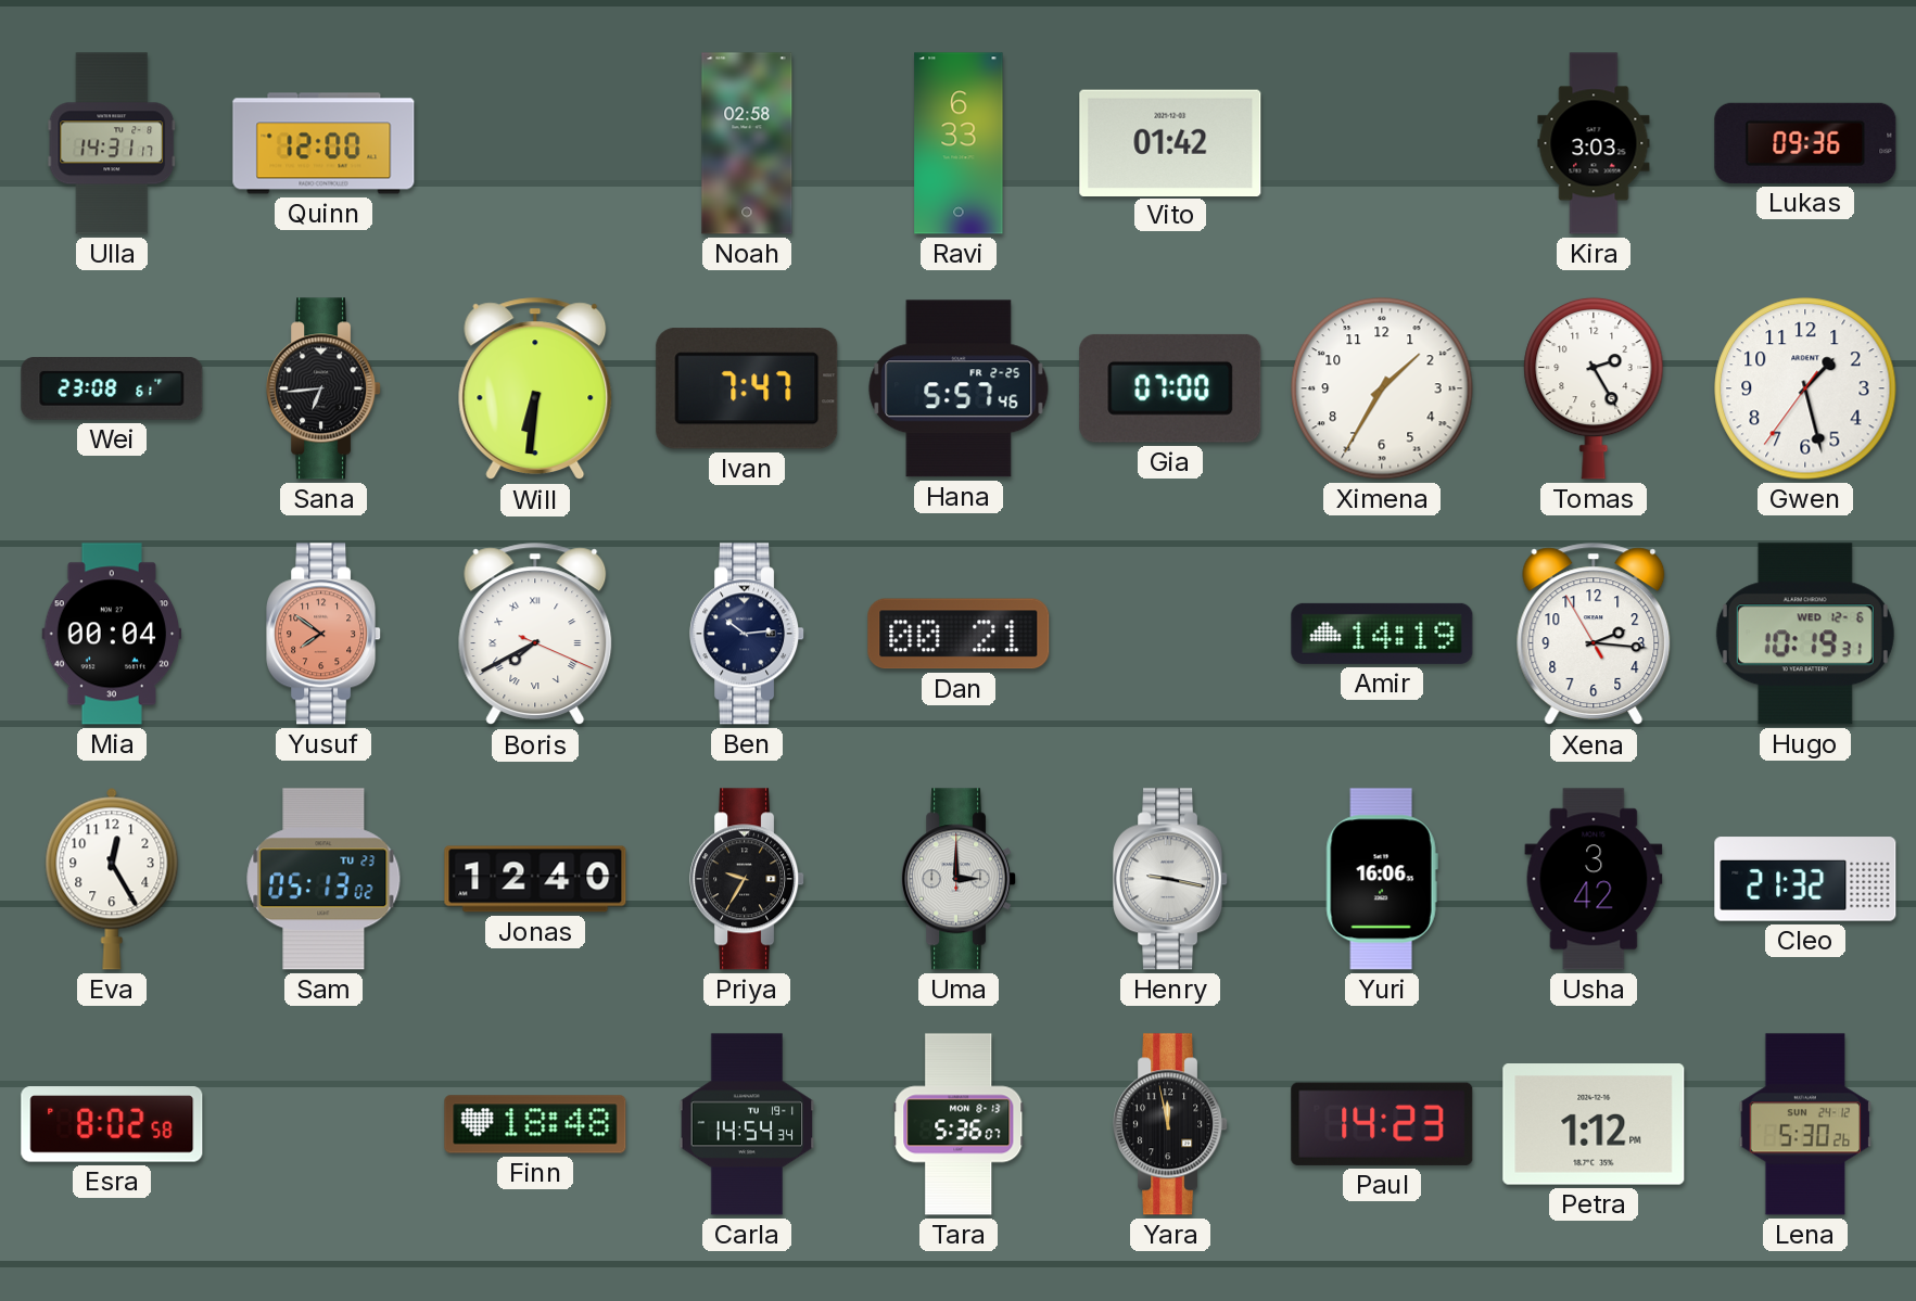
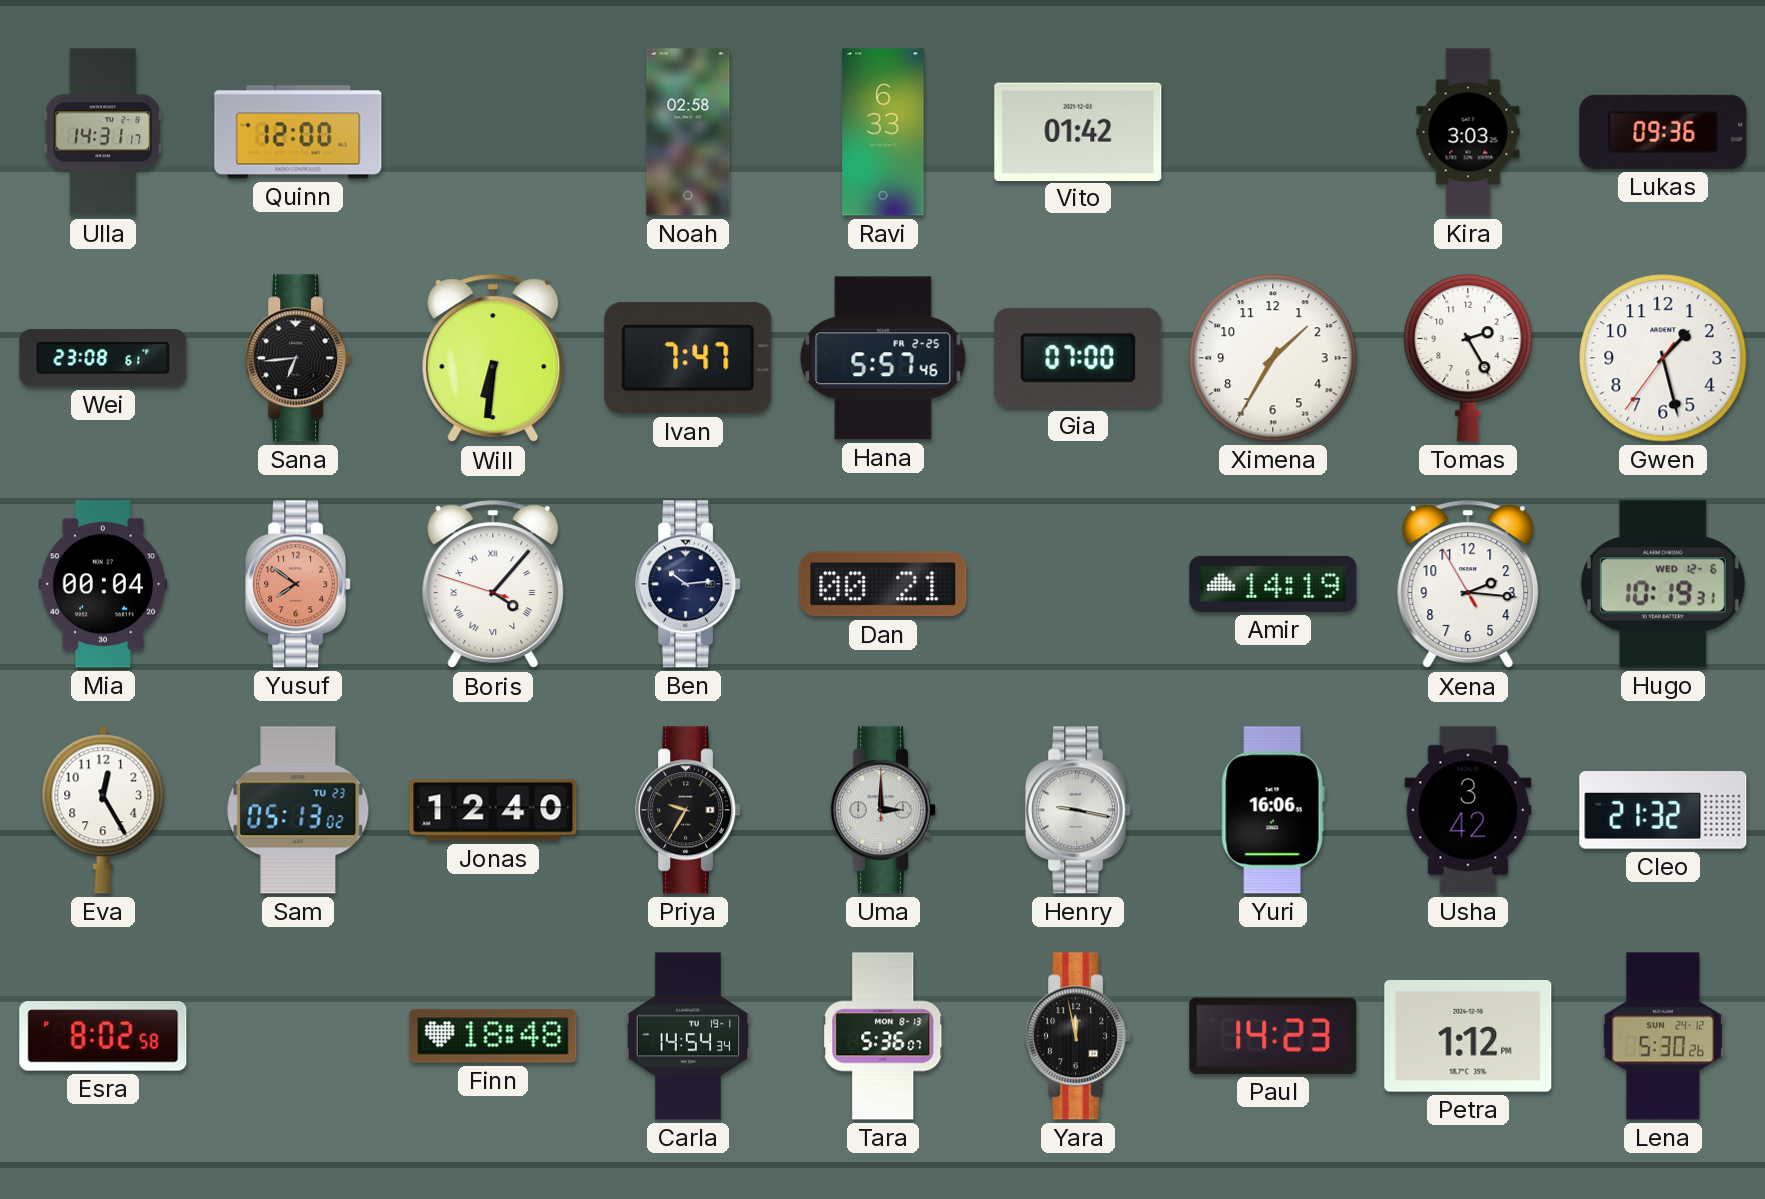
Boris: 7:40 -> 4:06
